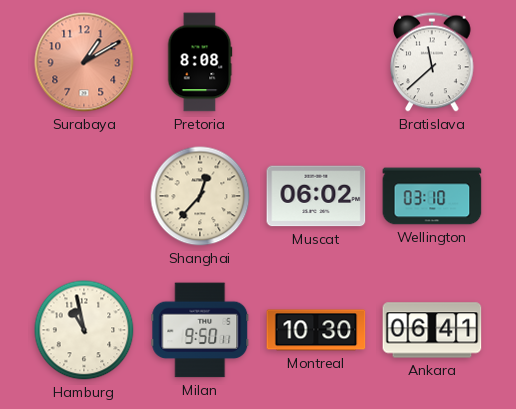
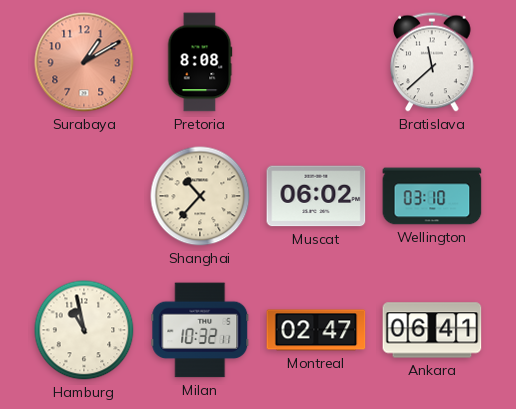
Shanghai: 12:37 -> 10:37
Milan: 9:50 -> 10:32
Montreal: 10:30 -> 02:47
